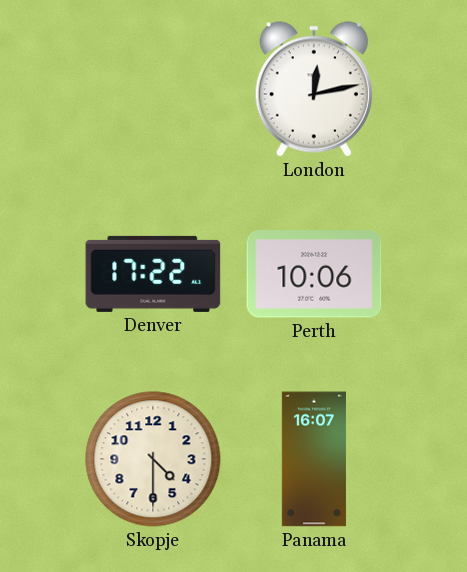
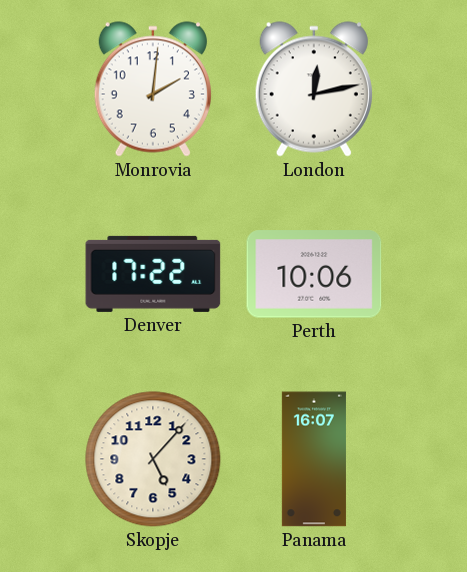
Monrovia: none -> 2:01
Skopje: 4:30 -> 5:07
